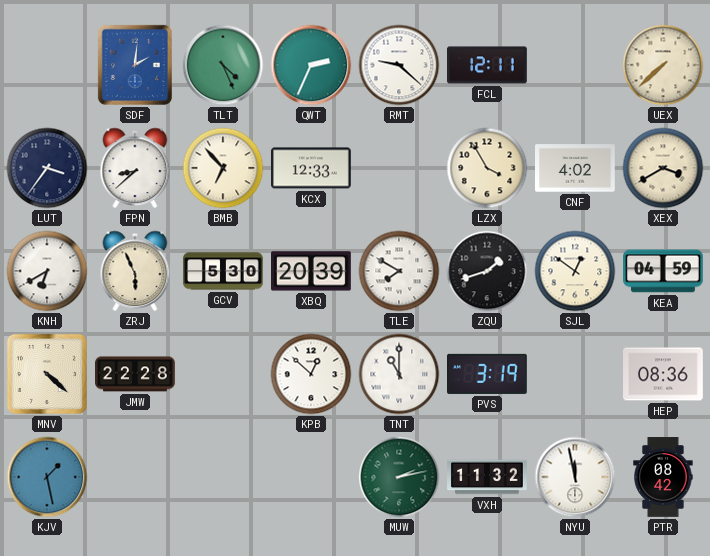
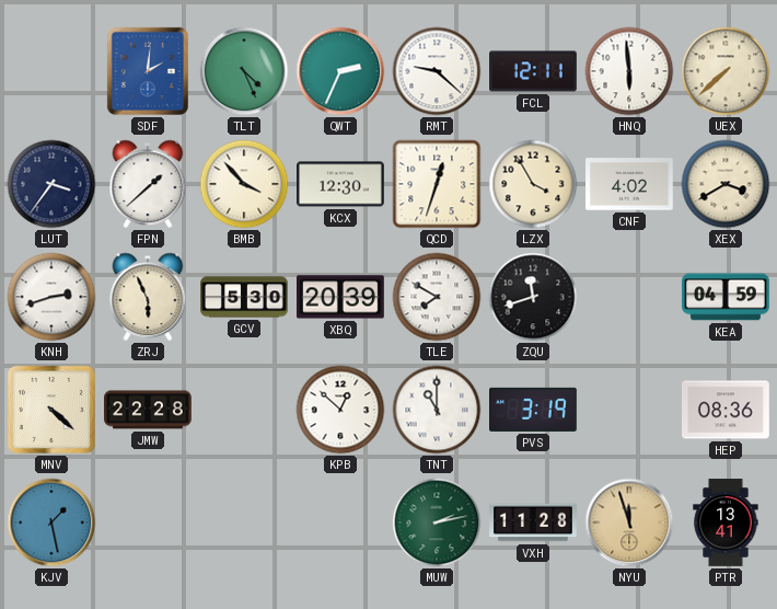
HNQ: none -> 5:59
FPN: 8:38 -> 1:38
BMB: 6:53 -> 3:53
KCX: 12:33 -> 12:30
QCD: none -> 12:33
KNH: 6:40 -> 2:42
ZQU: 1:42 -> 11:42
SJL: 12:51 -> none
VXH: 11:32 -> 11:28
NYU: 11:58 -> 11:57
NYU dial: white -> champagne
PTR: 08:42 -> 13:41
